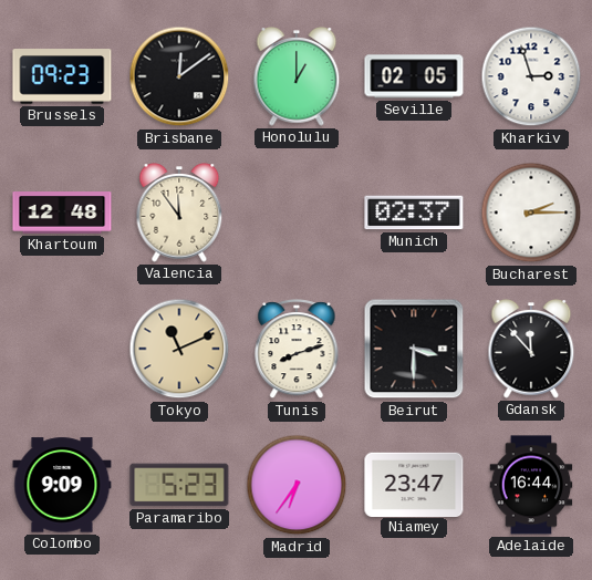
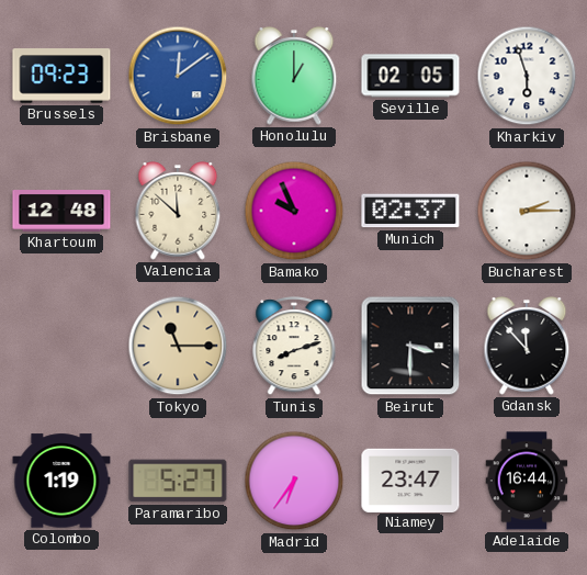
Brisbane dial: black -> blue
Kharkiv: 2:57 -> 5:57
Valencia: 11:54 -> 11:52
Bamako: none -> 9:56
Tokyo: 11:11 -> 11:15
Colombo: 9:09 -> 1:19
Paramaribo: 5:23 -> 5:27
